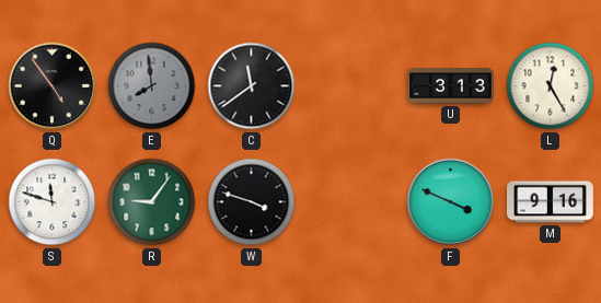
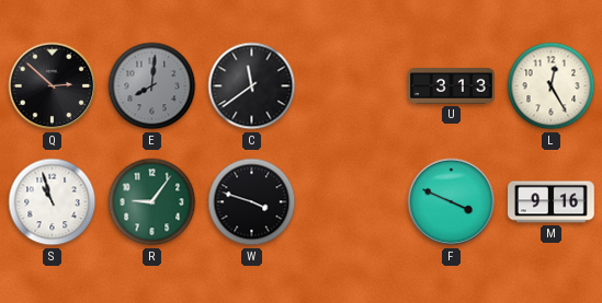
Q: 4:54 -> 2:52
E: 7:59 -> 8:01
S: 11:48 -> 10:57
